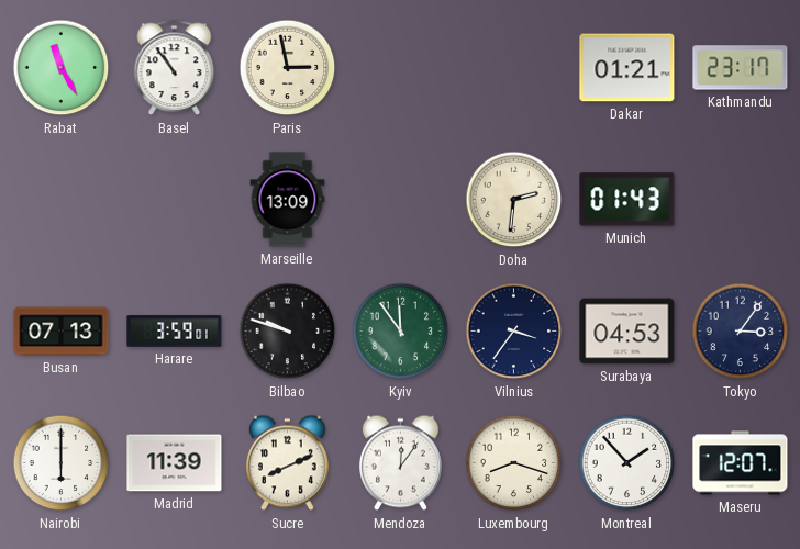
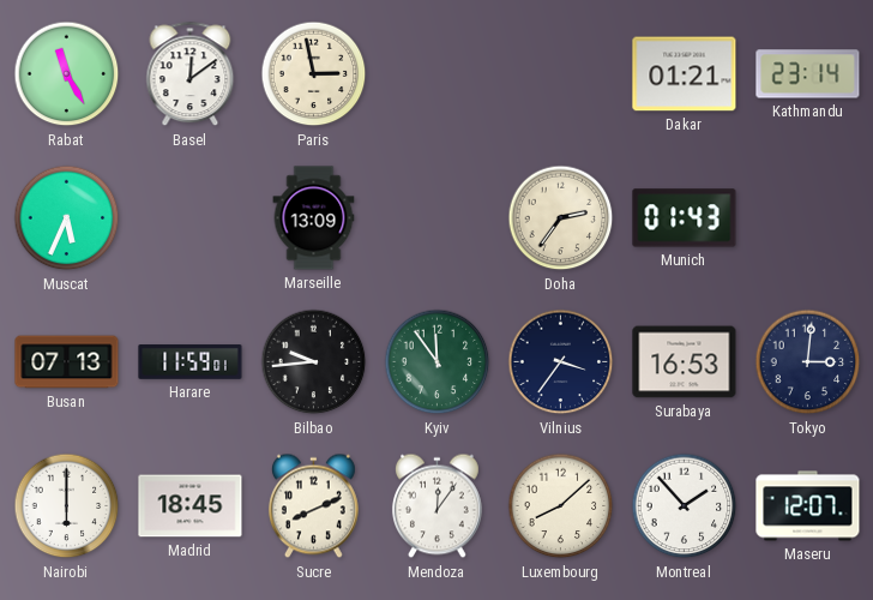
Basel: 10:54 -> 12:09
Kathmandu: 23:17 -> 23:14
Muscat: none -> 5:34
Doha: 2:31 -> 2:36
Harare: 3:59 -> 11:59
Bilbao: 9:48 -> 9:44
Surabaya: 04:53 -> 16:53
Tokyo: 3:06 -> 3:01
Madrid: 11:39 -> 18:45
Luxembourg: 8:18 -> 8:08
